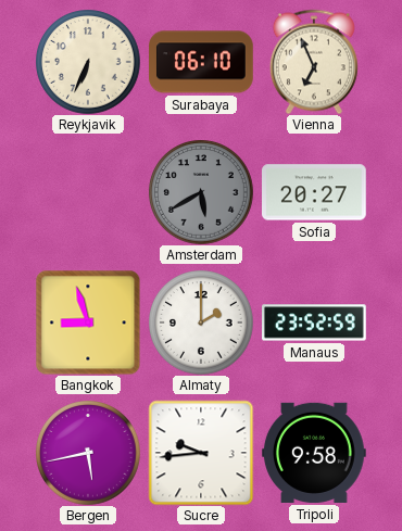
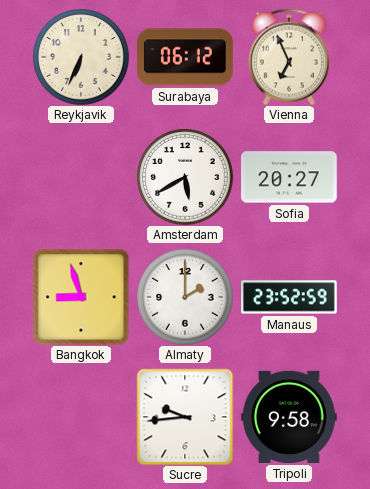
Surabaya: 06:10 -> 06:12
Amsterdam dial: grey -> white
Bergen: 5:43 -> none
